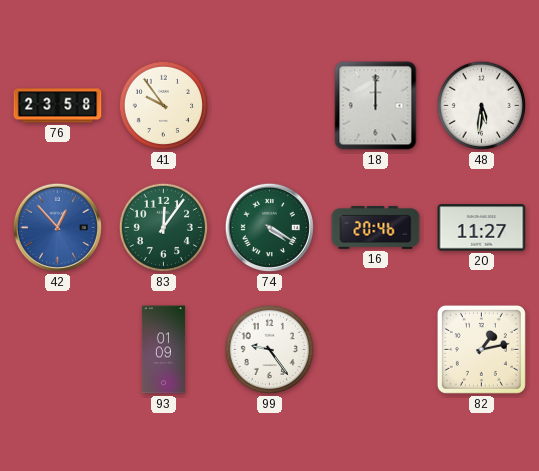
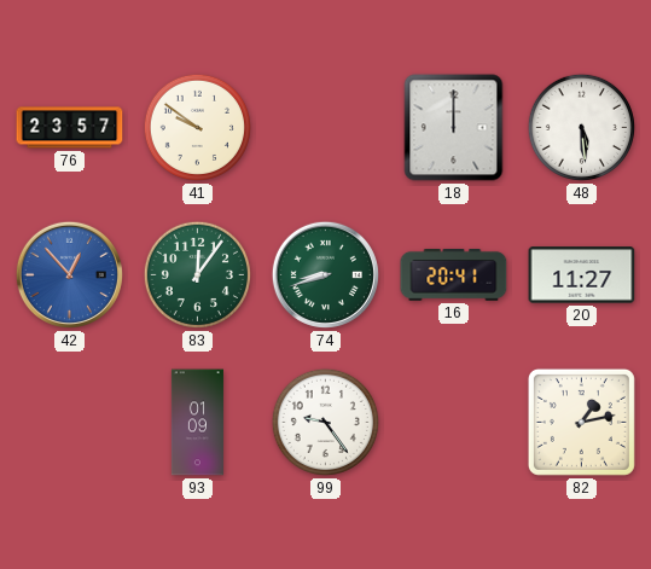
76: 23:58 -> 23:57
41: 9:54 -> 9:51
48: 5:31 -> 5:29
74: 4:20 -> 8:42
16: 20:46 -> 20:41
